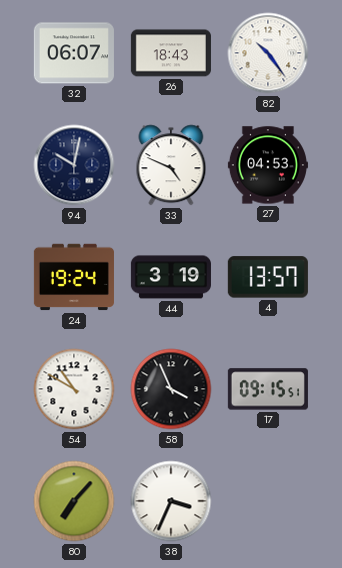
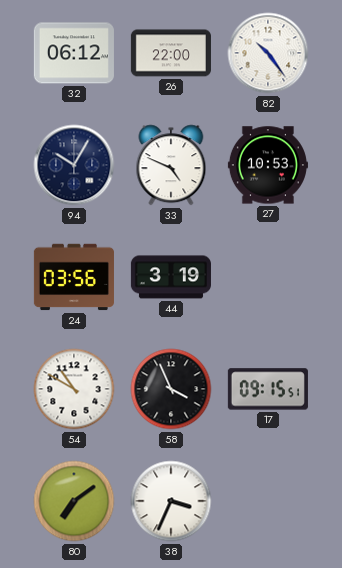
32: 06:07 -> 06:12
26: 18:43 -> 22:00
94: 10:02 -> 10:05
27: 04:53 -> 10:53
24: 19:24 -> 03:56
4: 13:57 -> none
80: 7:07 -> 7:09
